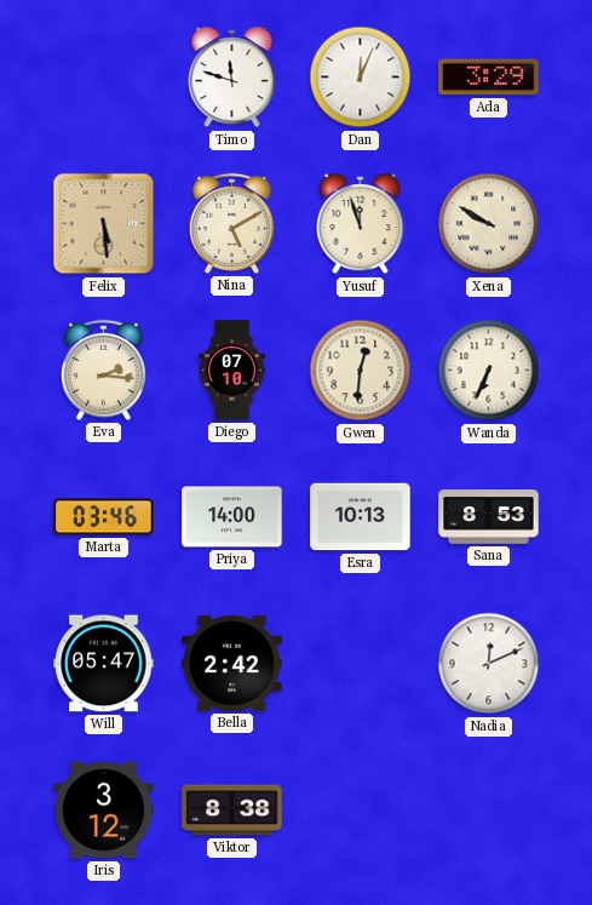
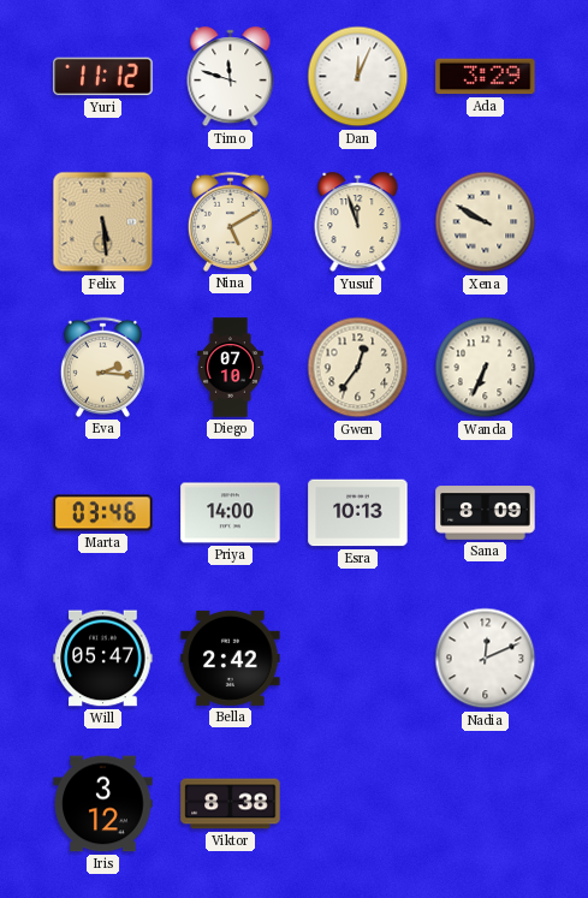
Yuri: none -> 11:12
Gwen: 12:31 -> 12:36
Sana: 8:53 -> 8:09
